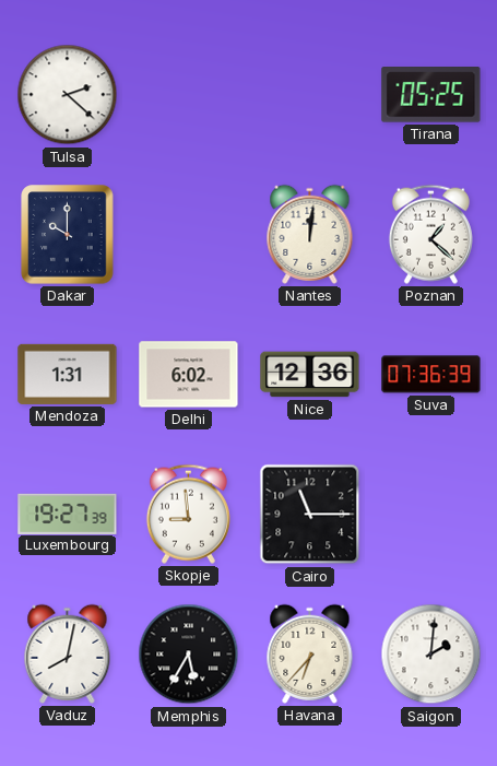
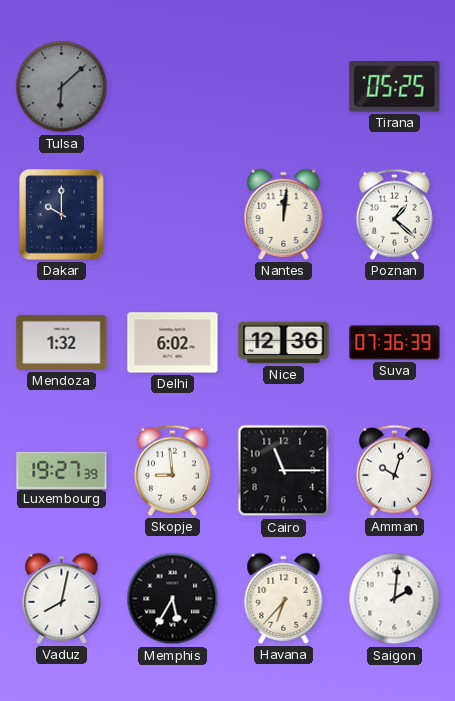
Tulsa: 2:22 -> 6:08
Tulsa dial: white -> grey
Mendoza: 1:31 -> 1:32
Amman: none -> 10:03
